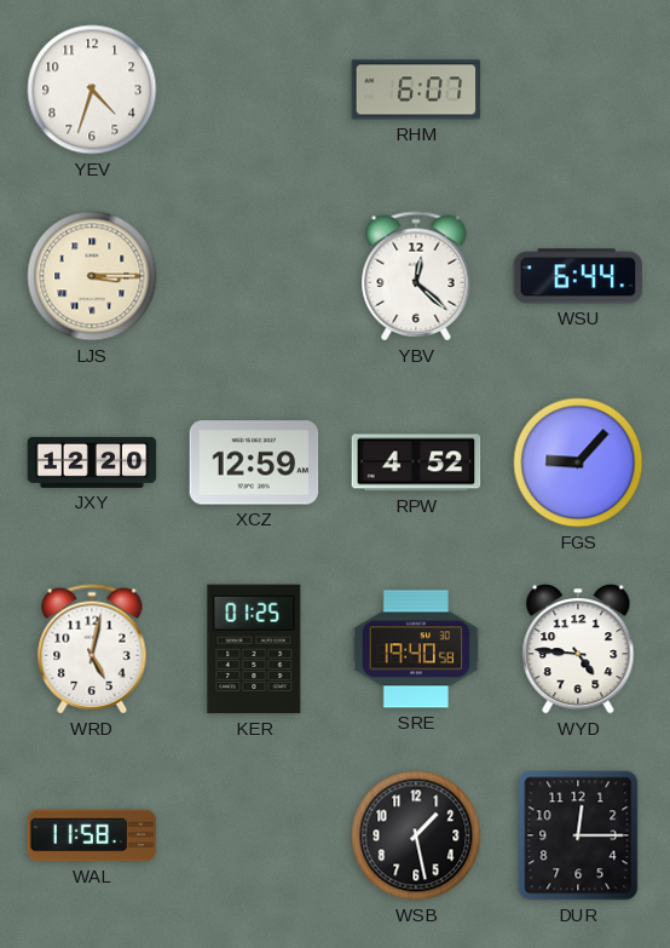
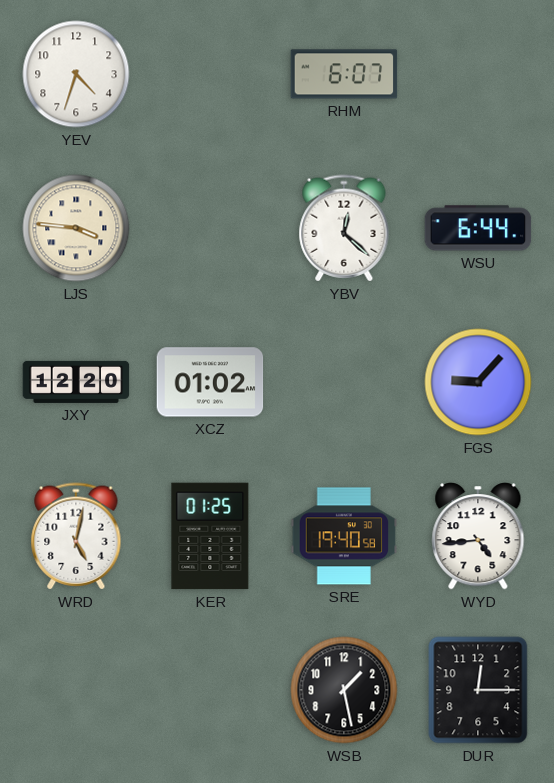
LJS: 3:15 -> 3:46
XCZ: 12:59 -> 01:02
RPW: 4:52 -> none
WYD: 4:46 -> 4:44
WAL: 11:58 -> none
